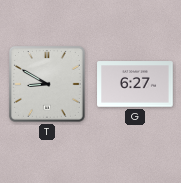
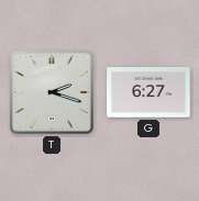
T: 8:50 -> 2:18
